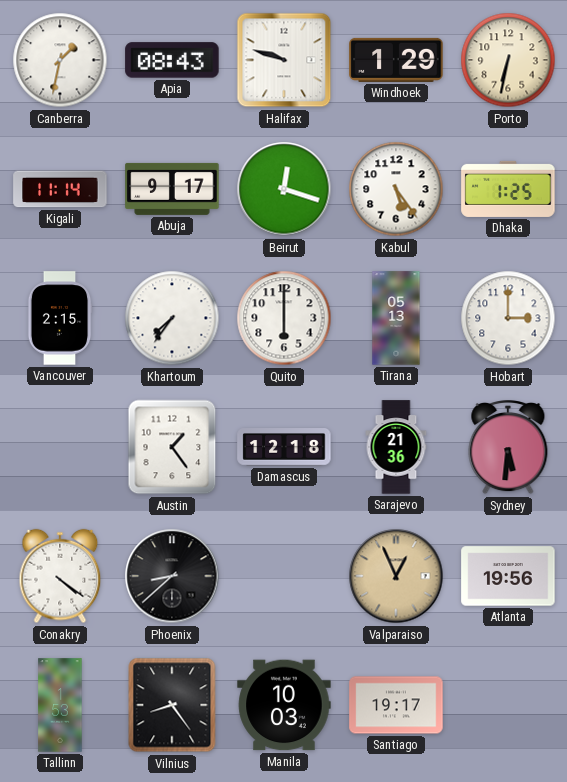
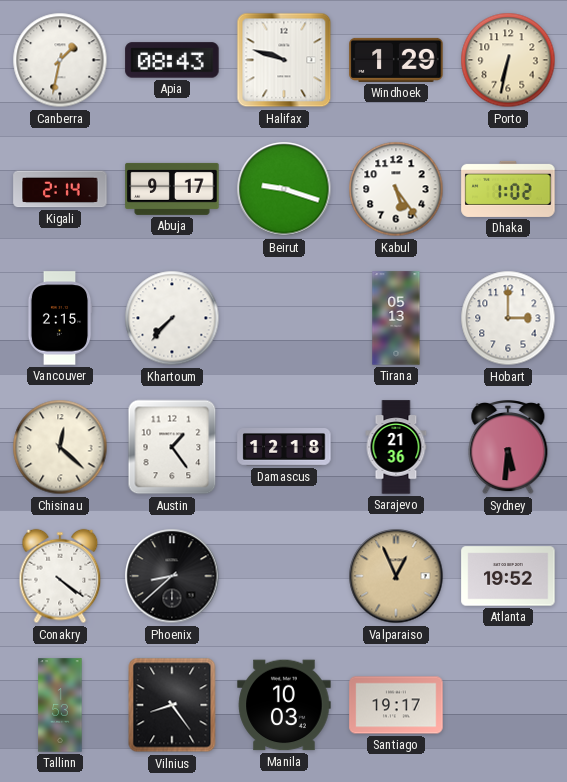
Kigali: 11:14 -> 2:14
Beirut: 12:18 -> 9:18
Dhaka: 1:25 -> 1:02
Khartoum: 7:36 -> 7:37
Quito: 6:00 -> none
Chisinau: none -> 12:22
Atlanta: 19:56 -> 19:52
